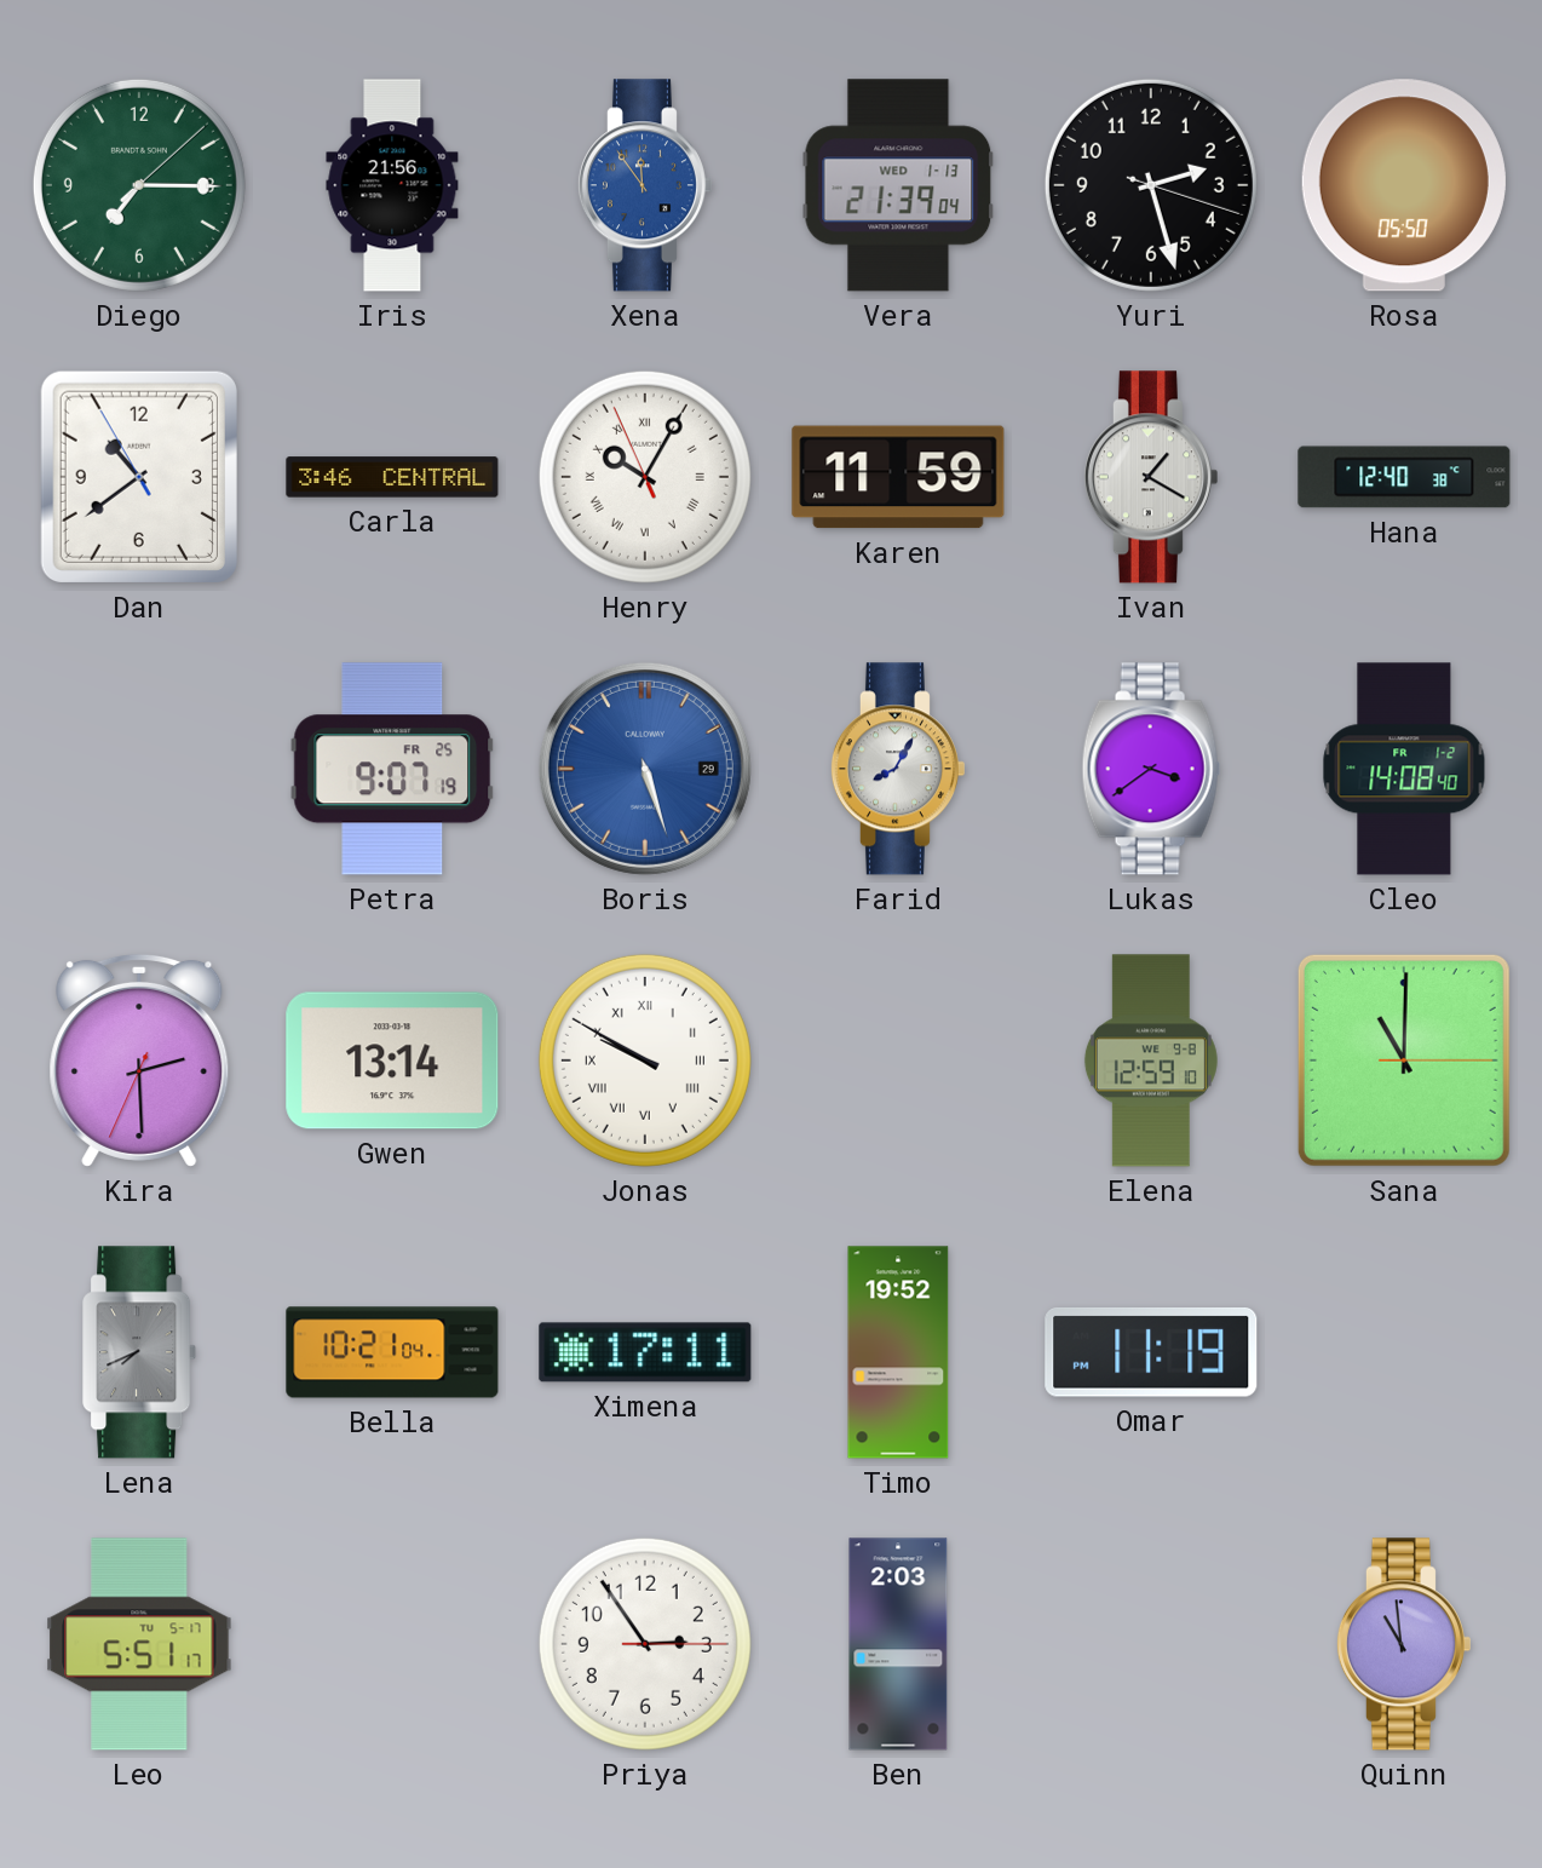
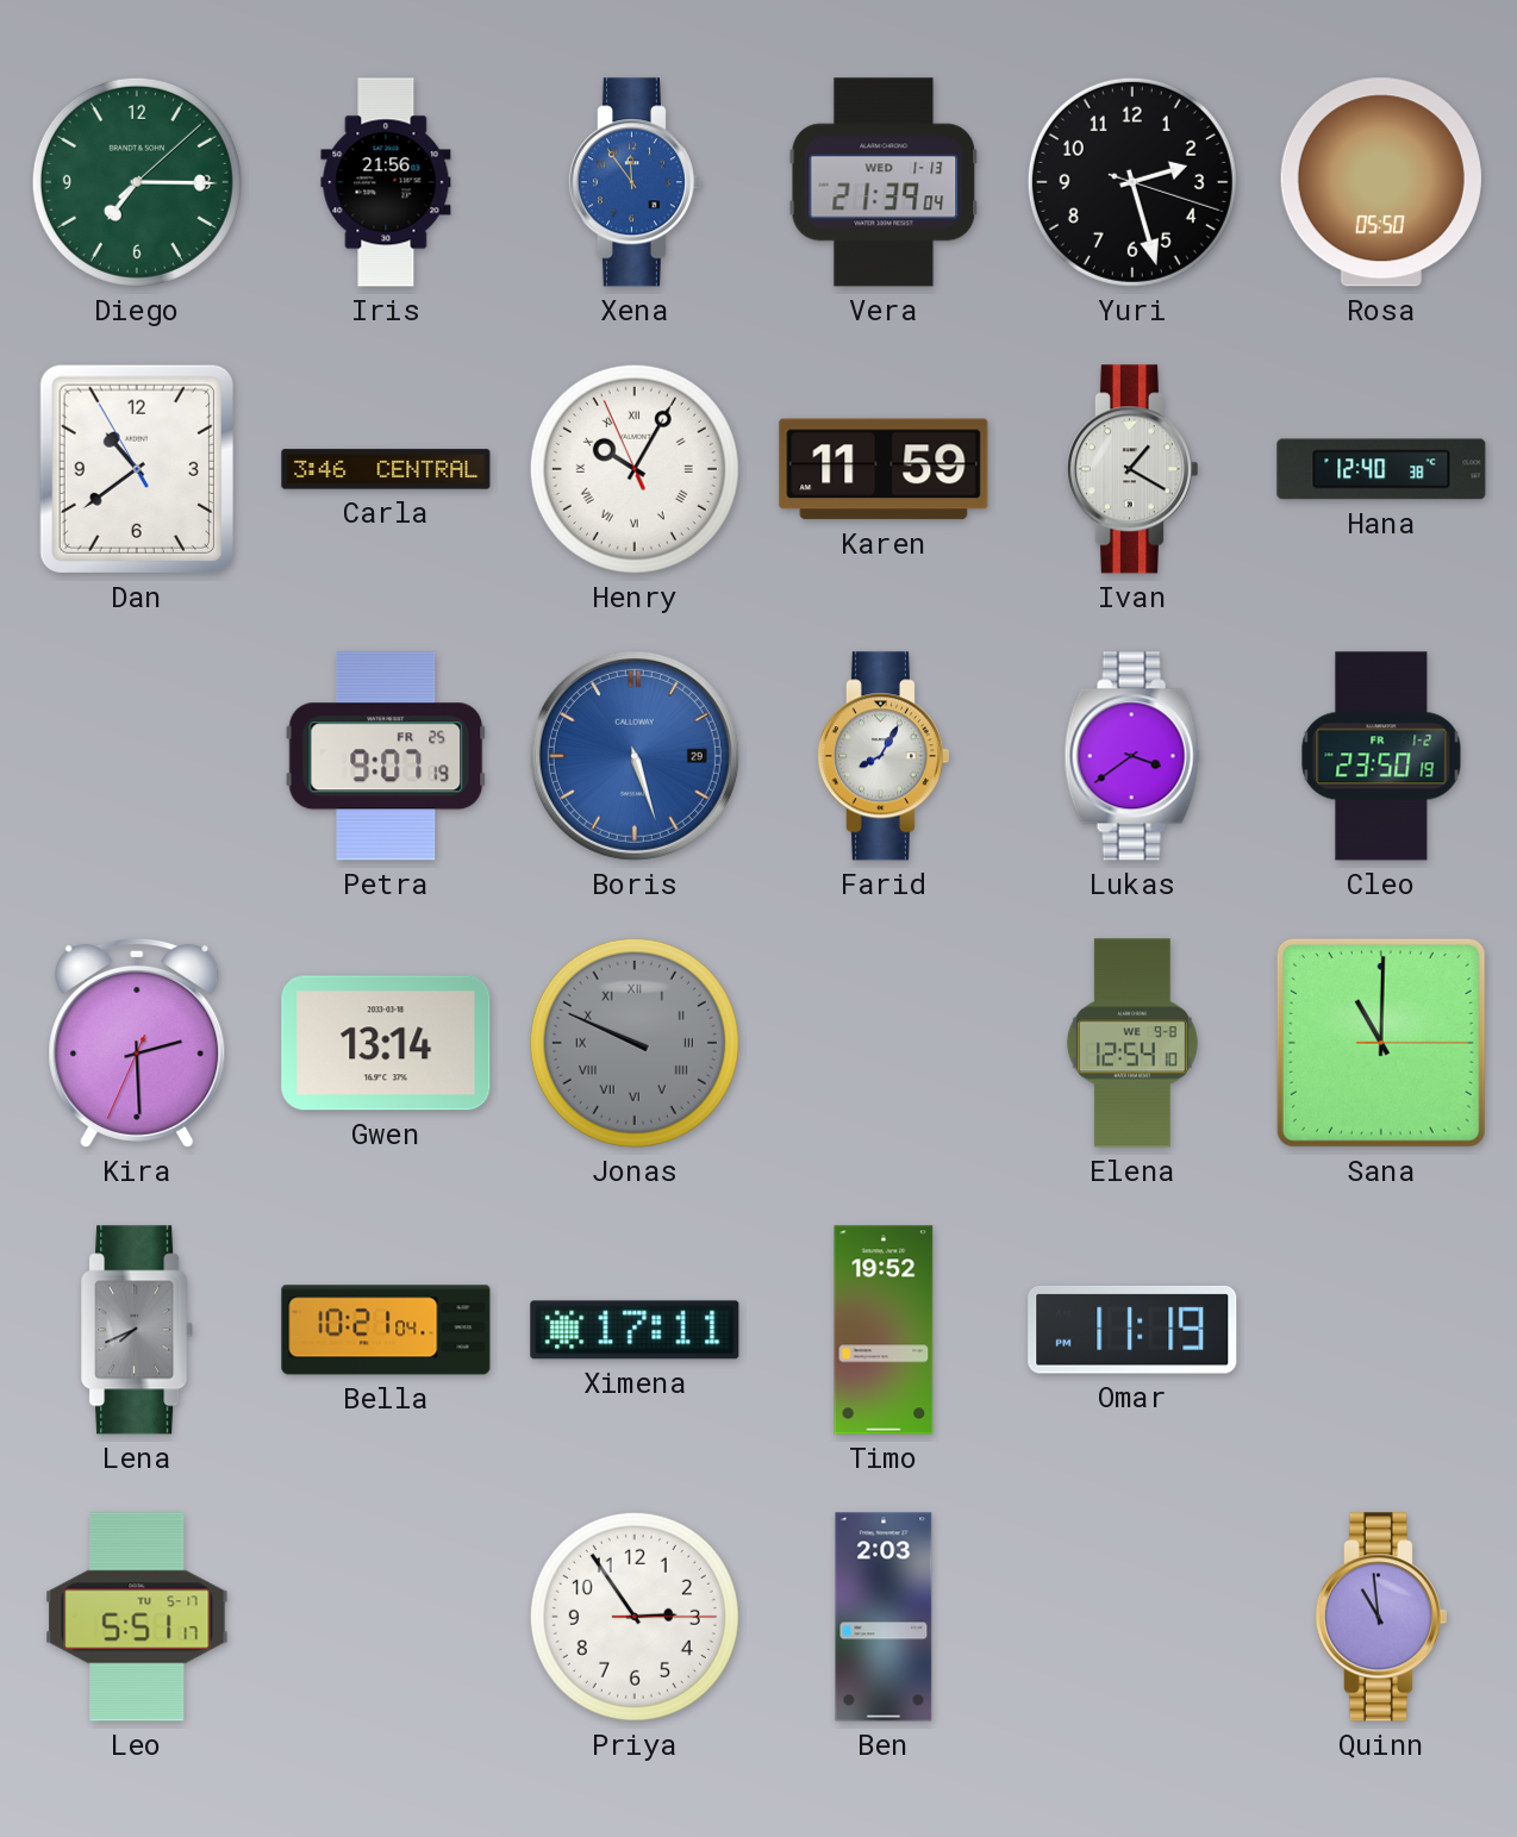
Cleo: 14:08 -> 23:50
Jonas: 9:50 -> 9:49
Jonas dial: white -> grey
Elena: 12:59 -> 12:54
